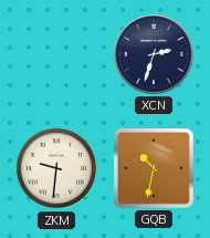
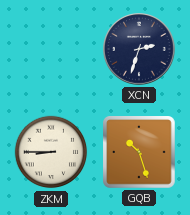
ZKM: 9:31 -> 8:45
GQB: 10:32 -> 10:27
